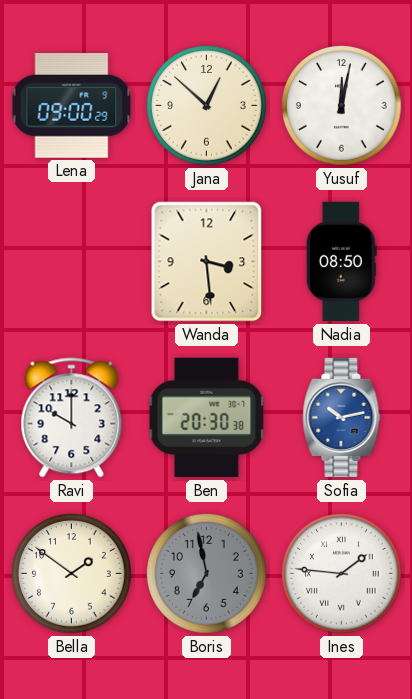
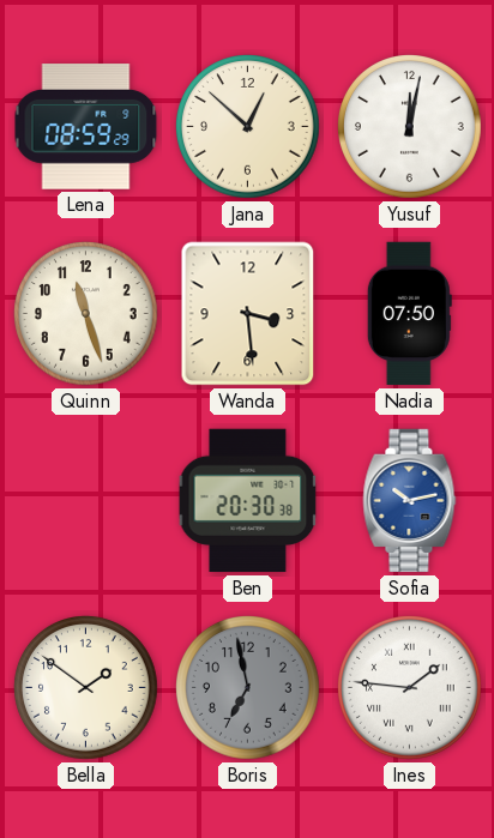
Lena: 09:00 -> 08:59
Quinn: none -> 11:27
Nadia: 08:50 -> 07:50
Ravi: 10:00 -> none
